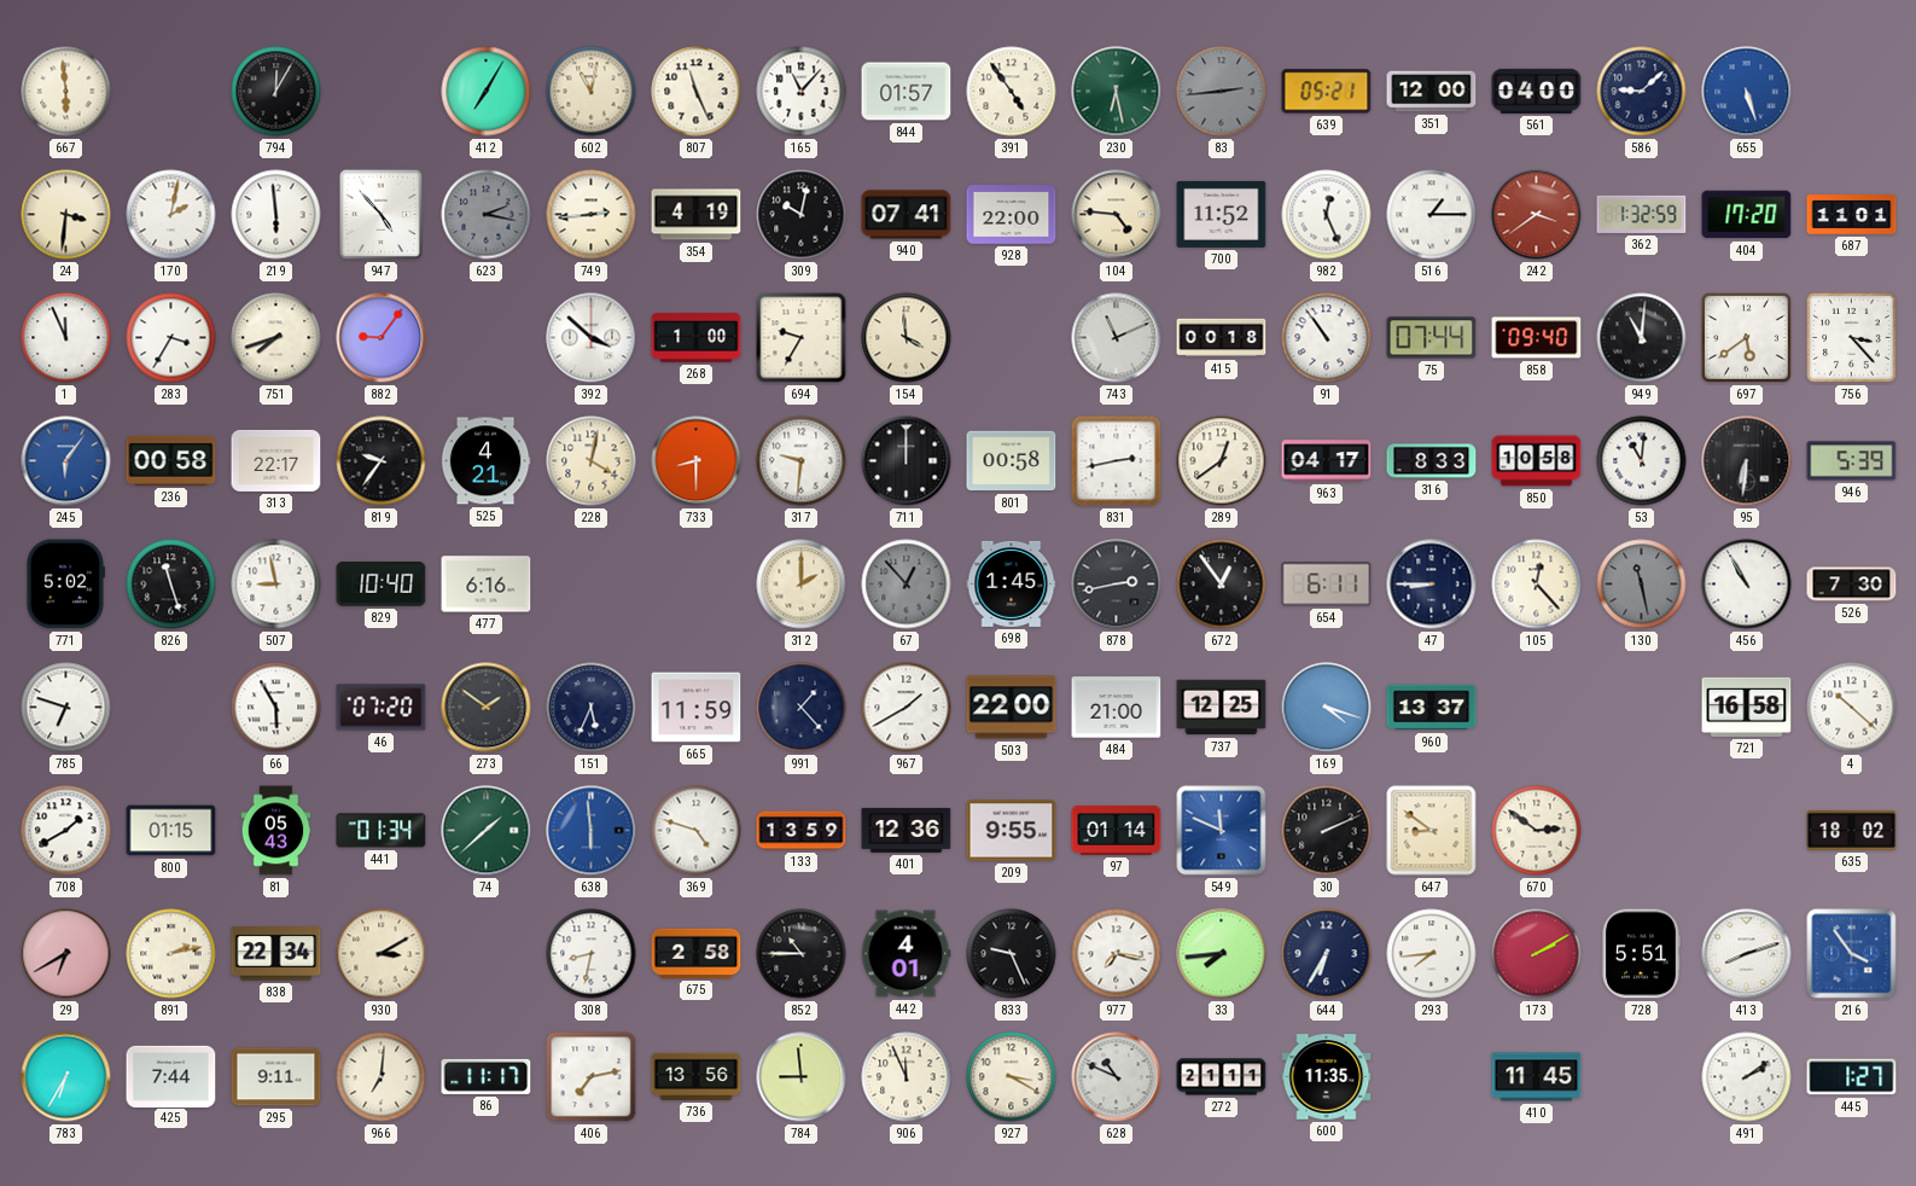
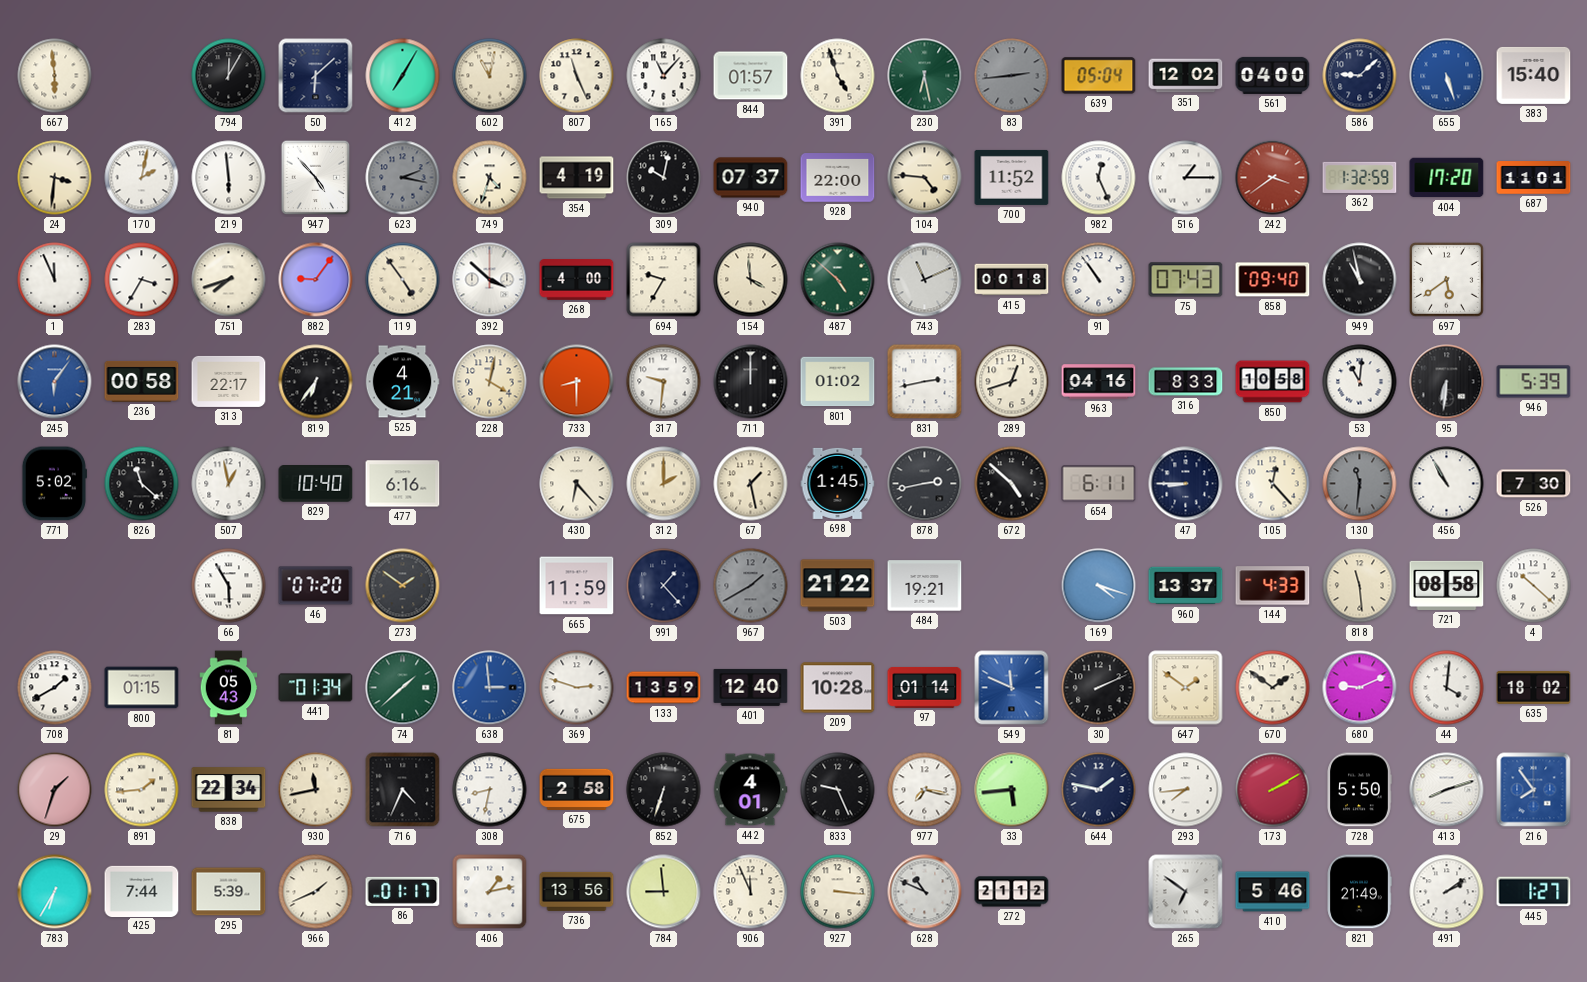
50: none -> 6:08
391: 4:54 -> 4:57
639: 05:21 -> 05:04
351: 12:00 -> 12:02
383: none -> 15:40
749: 2:44 -> 4:33
940: 07:41 -> 07:37
119: none -> 4:54
268: 1:00 -> 4:00
487: none -> 4:52
75: 07:44 -> 07:43
949: 11:01 -> 10:58
756: 3:23 -> none
819: 9:36 -> 6:36
801: 00:58 -> 01:02
289: 12:39 -> 12:42
963: 04:17 -> 04:16
826: 11:27 -> 11:22
507: 8:58 -> 12:58
430: none -> 6:23
67: 12:53 -> 1:28
67 dial: grey -> cream
672: 12:54 -> 4:52
130: 11:28 -> 11:31
785: 6:48 -> none
151: 5:34 -> none
967 dial: white -> grey
503: 22:00 -> 21:22
484: 21:00 -> 19:21
737: 12:25 -> none
144: none -> 4:33
818: none -> 11:29
721: 16:58 -> 08:58
638: 5:59 -> 2:59
369: 4:48 -> 2:48
401: 12:36 -> 12:40
209: 9:55 -> 10:28
647: 8:51 -> 1:51
670: 2:51 -> 1:51
680: none -> 9:11
44: none -> 4:01
29: 6:40 -> 1:33
891: 2:13 -> 1:44
930: 3:10 -> 11:43
716: none -> 4:34
852: 10:45 -> 6:33
33: 7:44 -> 5:44
644: 6:35 -> 1:47
728: 5:51 -> 5:50
216: 3:54 -> 7:54
295: 9:11 -> 5:39
966: 7:01 -> 1:41
86: 11:17 -> 01:17
406: 7:13 -> 1:13
927: 3:20 -> 3:16
272: 21:11 -> 21:12
600: 11:35 -> none
265: none -> 6:51
410: 11:45 -> 5:46
821: none -> 21:49
